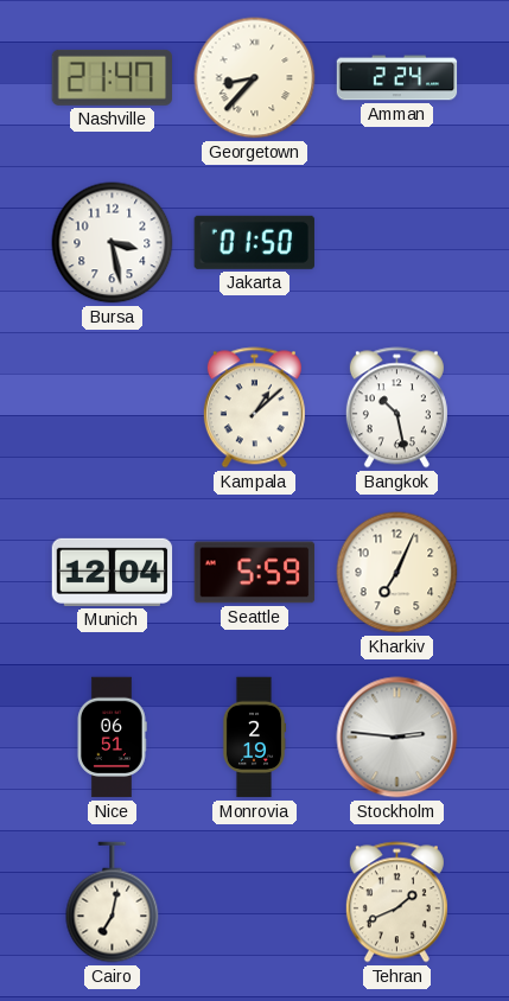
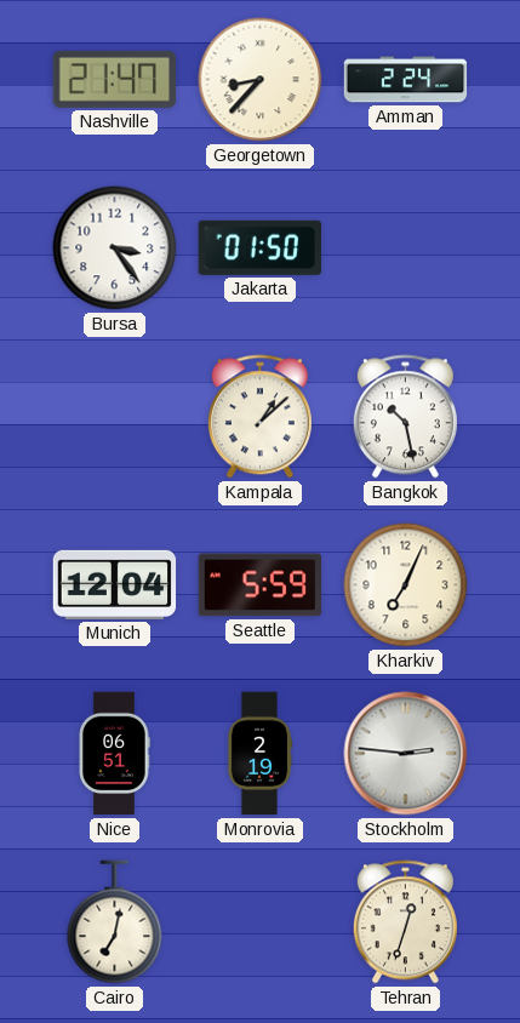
Bursa: 3:28 -> 3:24
Tehran: 1:41 -> 12:33
